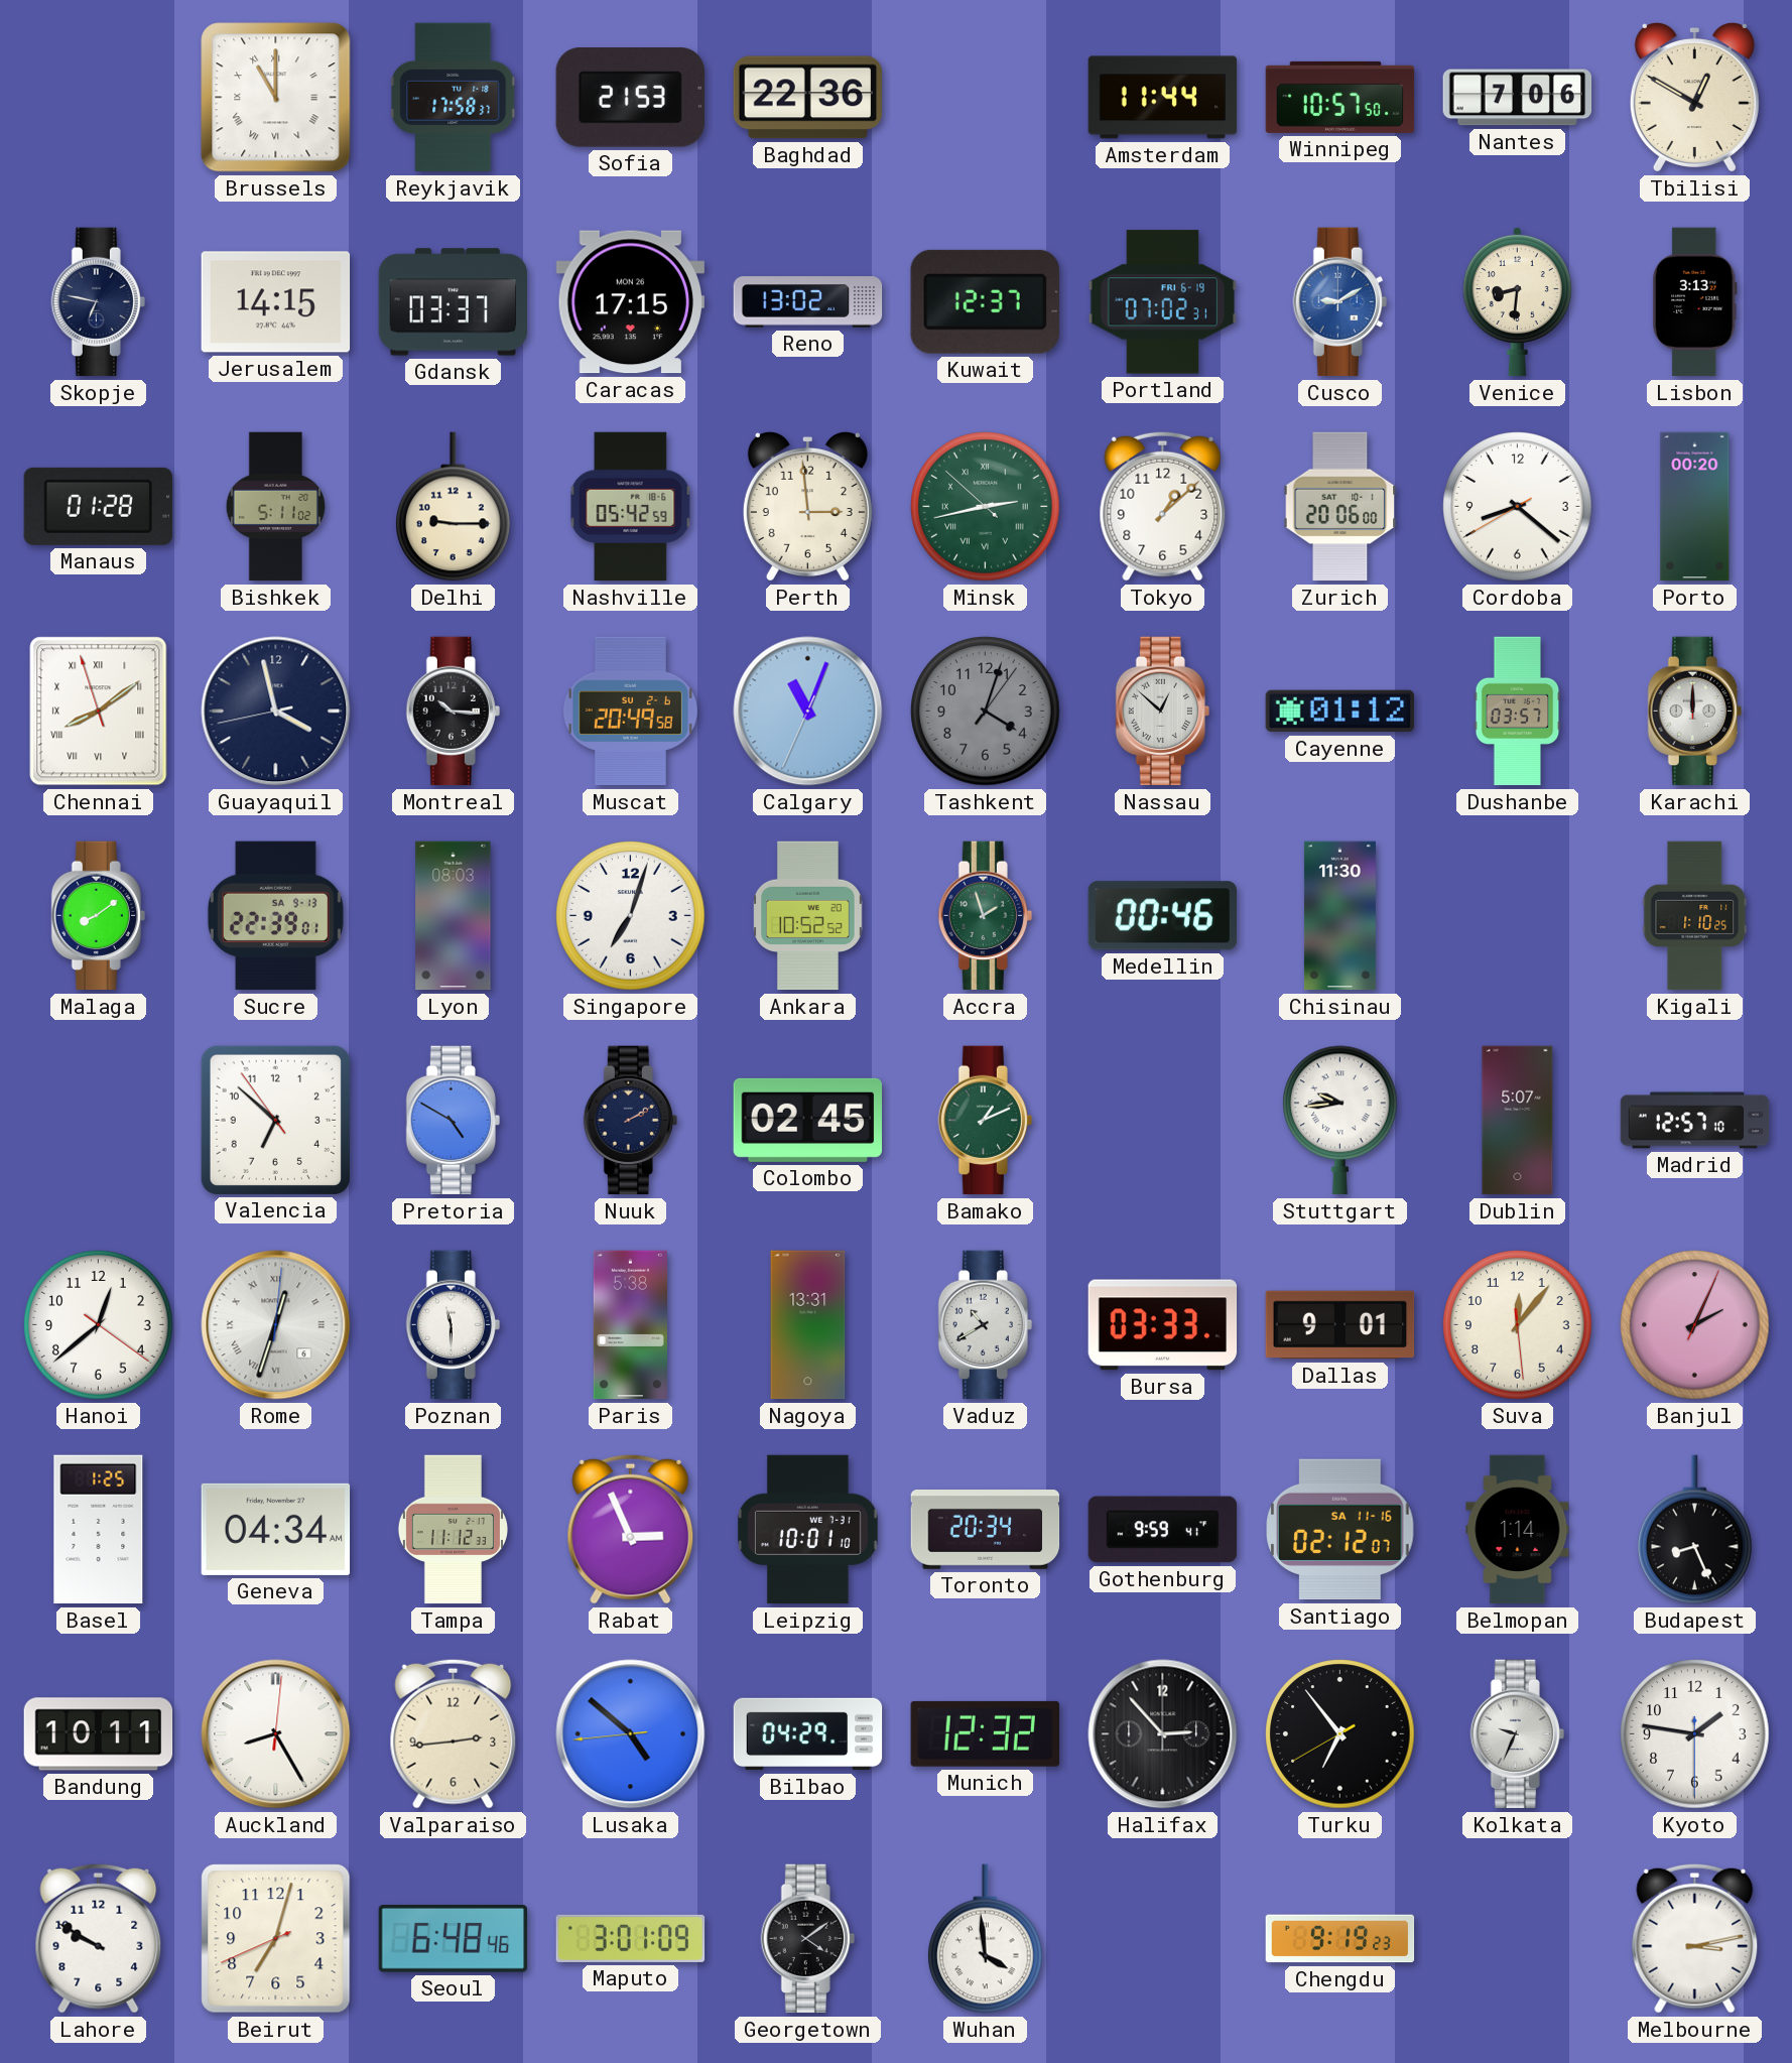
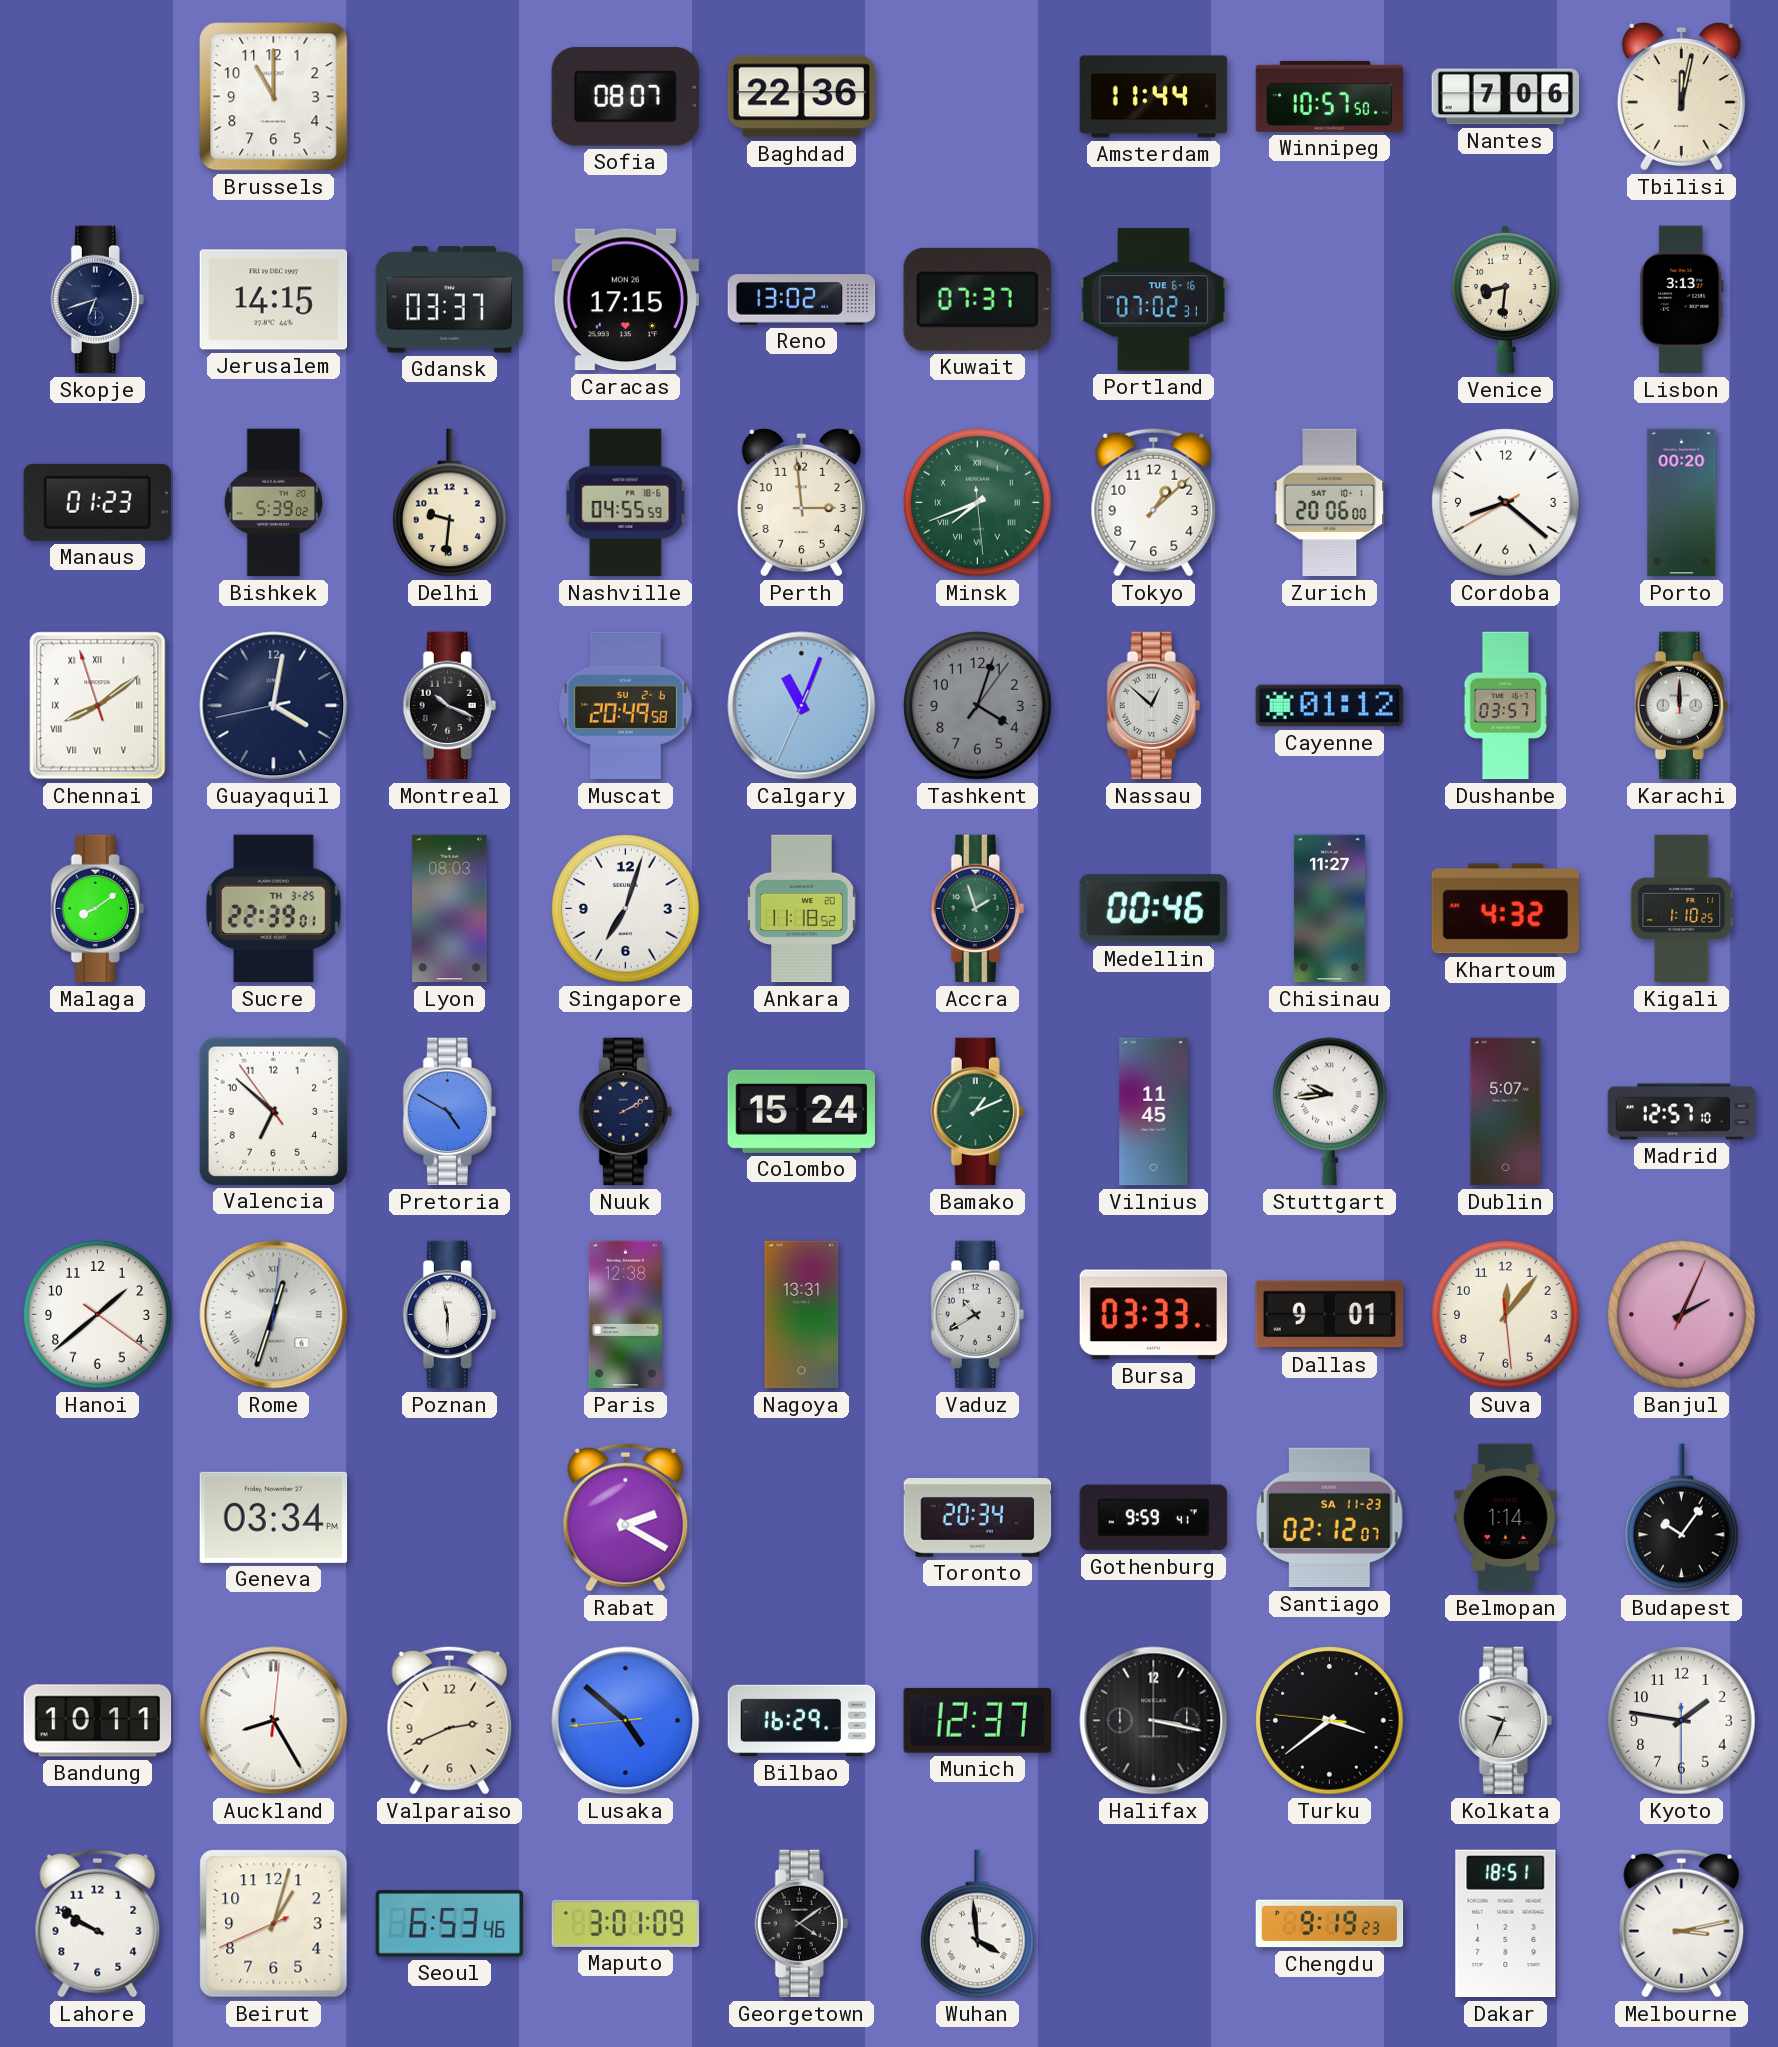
Brussels numerals: Roman -> Arabic
Reykjavik: 17:58 -> none
Sofia: 21:53 -> 08:07
Tbilisi: 12:50 -> 12:02
Skopje: 6:47 -> 6:42
Kuwait: 12:37 -> 07:37
Portland date: FRI 6-19 -> TUE 6-16
Cusco: 9:10 -> none
Manaus: 01:28 -> 01:23
Bishkek: 5:11 -> 5:39
Delhi: 9:15 -> 9:31
Nashville: 05:42 -> 04:55
Minsk: 2:42 -> 7:41
Guayaquil: 3:57 -> 4:01
Montreal: 10:16 -> 10:19
Sucre date: SA 9-13 -> TH 3-25
Ankara: 10:52 -> 11:18
Chisinau: 11:30 -> 11:27
Khartoum: none -> 4:32
Colombo: 02:45 -> 15:24
Vilnius: none -> 11:45
Hanoi: 12:38 -> 1:38
Paris: 5:38 -> 12:38
Basel: 1:25 -> none
Geneva: 04:34 -> 03:34
Tampa: 11:12 -> none
Rabat: 2:56 -> 2:20
Leipzig: 10:01 -> none
Santiago date: SA 11-16 -> SA 11-23
Budapest: 8:26 -> 10:06
Valparaiso: 2:44 -> 2:41
Bilbao: 04:29 -> 16:29
Munich: 12:32 -> 12:37
Halifax: 2:53 -> 3:17
Turku: 6:53 -> 3:38
Beirut: 7:02 -> 1:02
Seoul: 6:48 -> 6:53
Dakar: none -> 18:51
